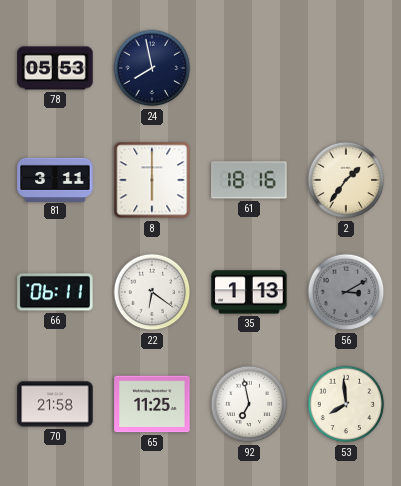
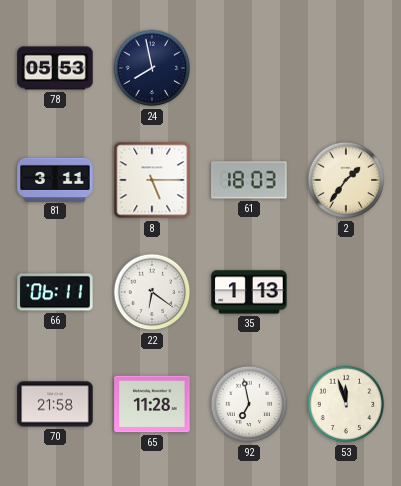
8: 6:00 -> 5:15
61: 18:16 -> 18:03
56: 3:10 -> none
65: 11:25 -> 11:28
53: 7:59 -> 11:57
